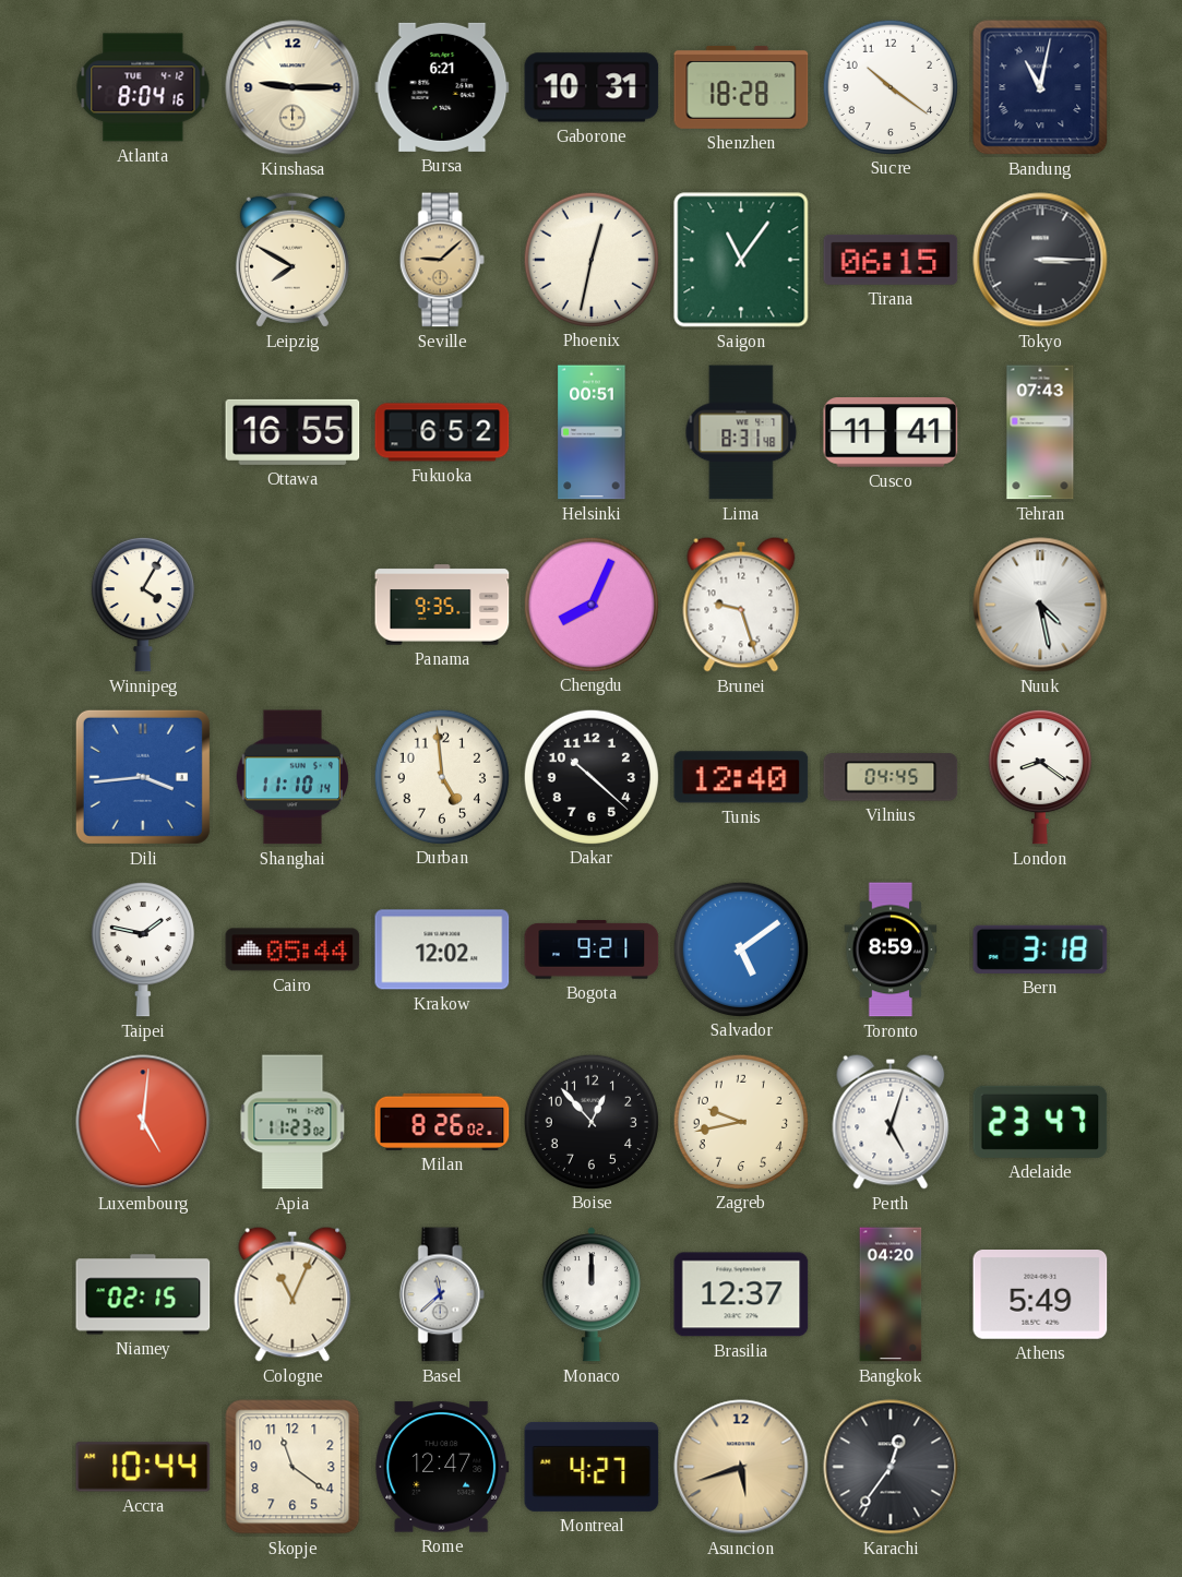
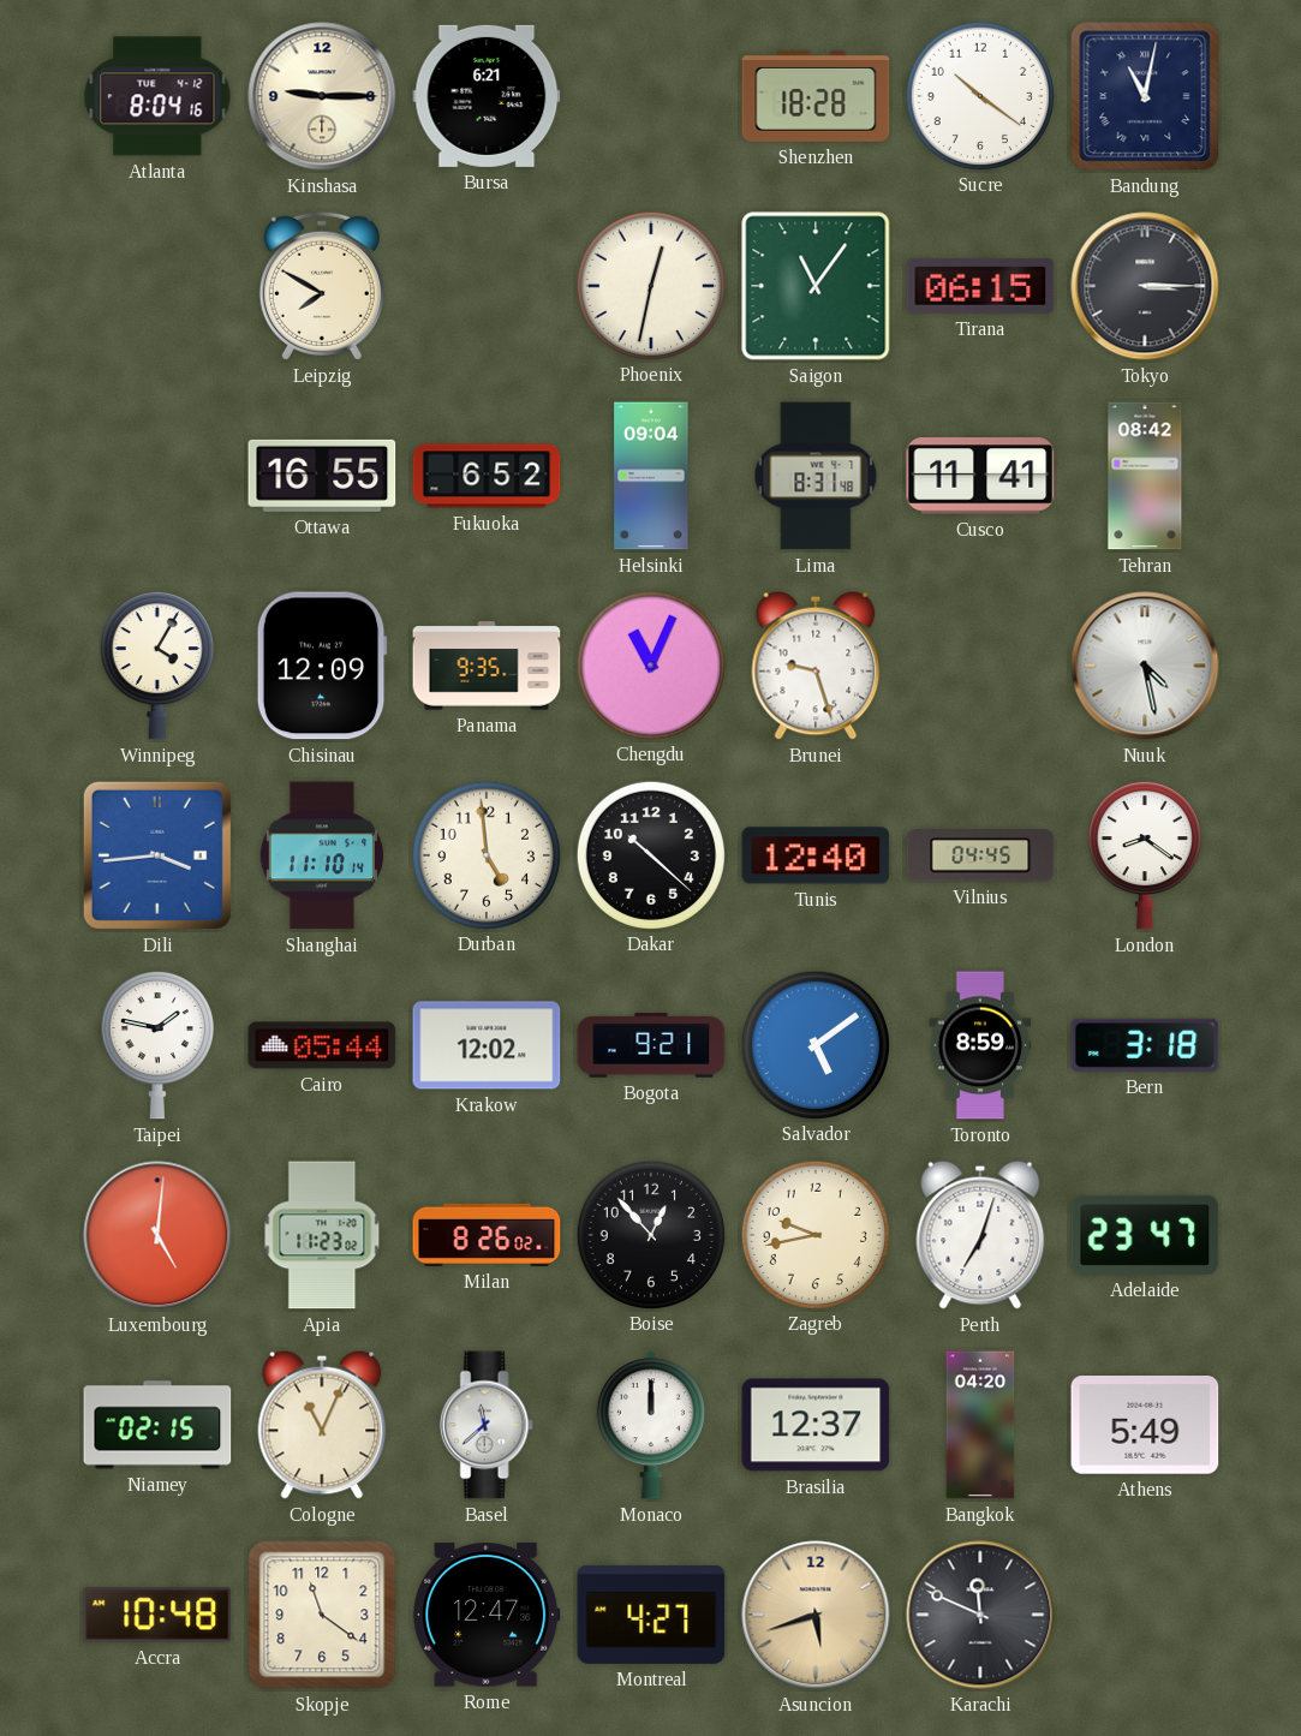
Gaborone: 10:31 -> none
Seville: 9:08 -> none
Helsinki: 00:51 -> 09:04
Tehran: 07:43 -> 08:42
Chisinau: none -> 12:09
Chengdu: 8:04 -> 11:04
Perth: 5:03 -> 7:03
Accra: 10:44 -> 10:48
Karachi: 12:36 -> 11:49
